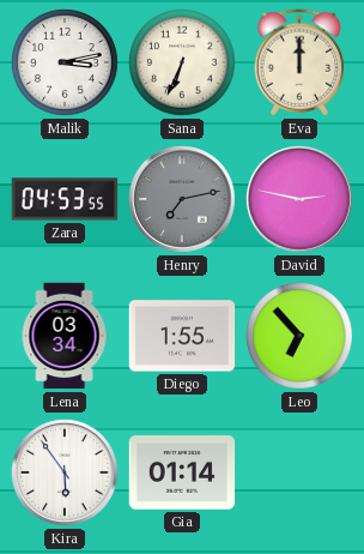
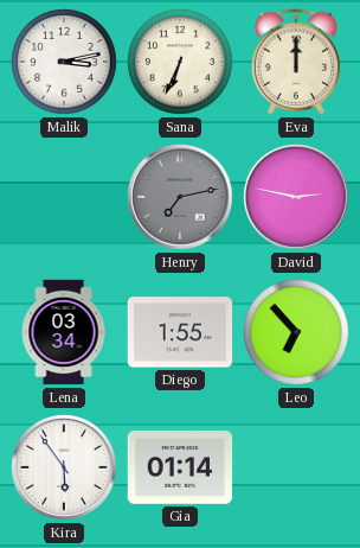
Zara: 04:53 -> none
